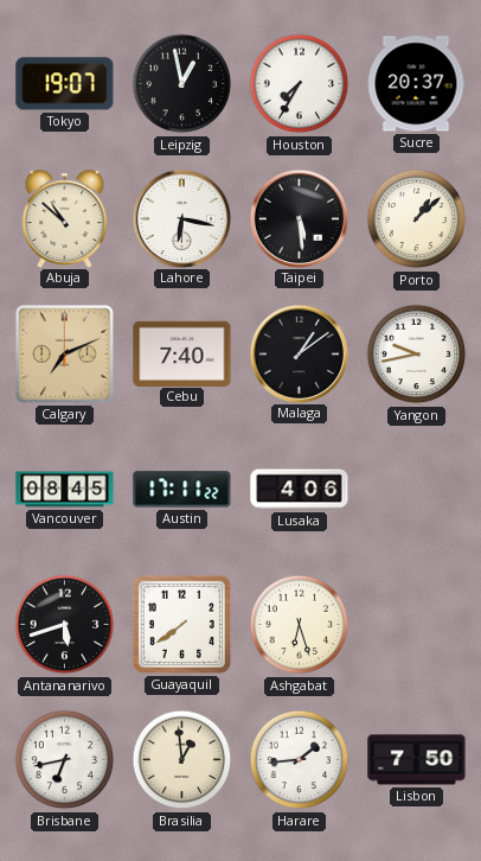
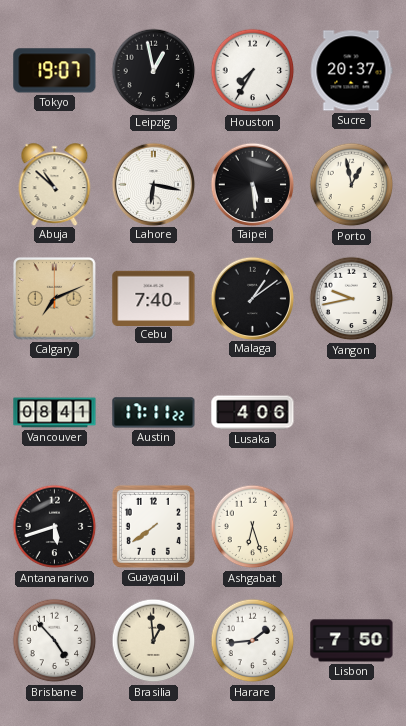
Porto: 1:08 -> 12:58
Vancouver: 08:45 -> 08:41
Brisbane: 6:43 -> 4:53
